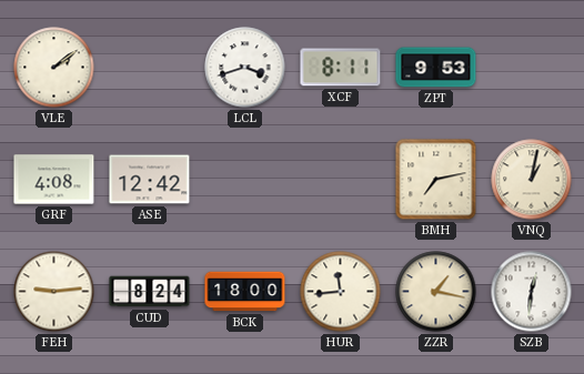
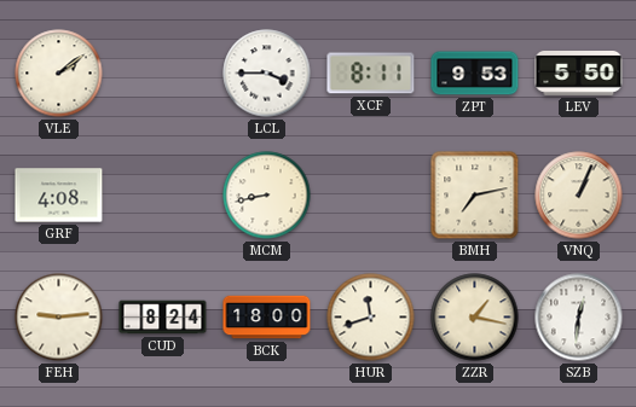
LCL: 3:42 -> 3:45
LEV: none -> 5:50
ASE: 12:42 -> none
MCM: none -> 8:43
VNQ: 1:02 -> 1:04
HUR: 11:44 -> 11:42
